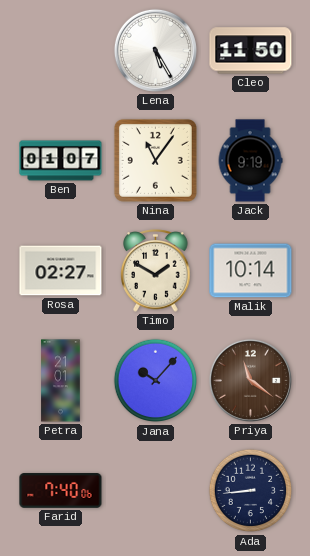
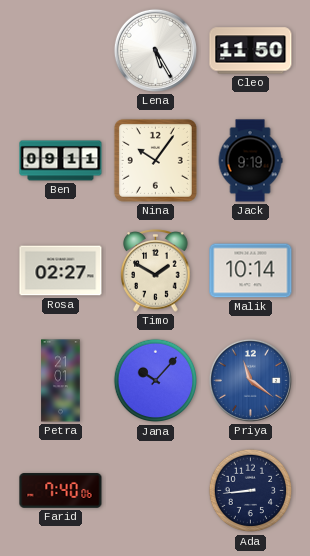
Ben: 01:07 -> 09:11
Nina: 11:06 -> 10:06
Priya dial: brown -> blue
